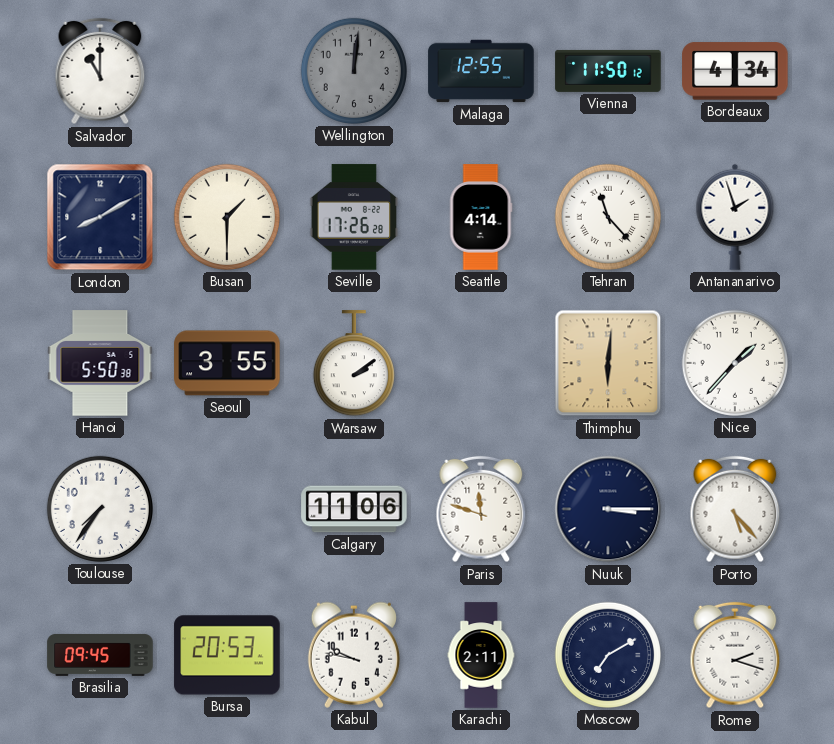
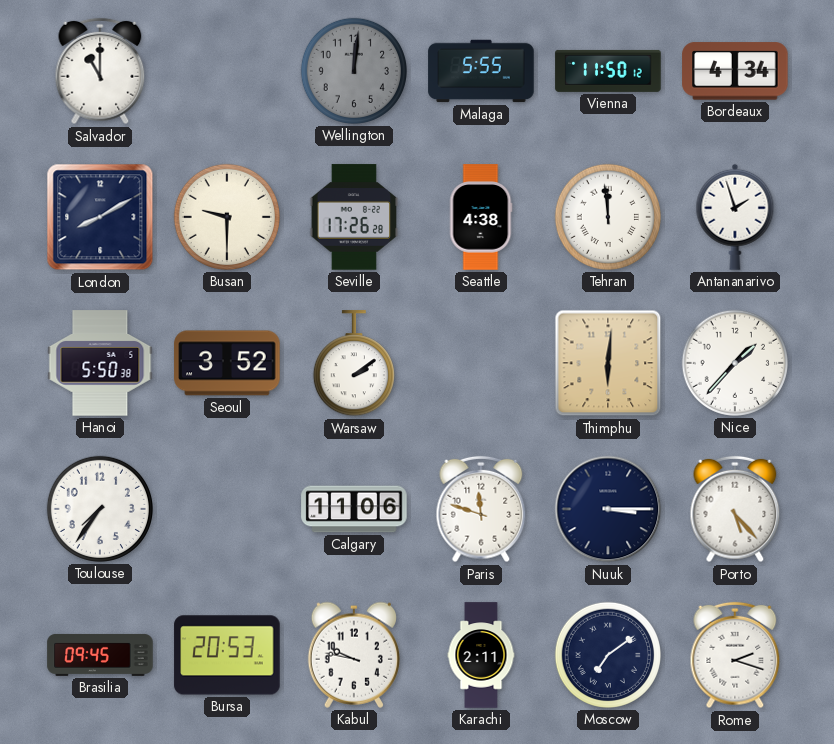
Malaga: 12:55 -> 5:55
Busan: 1:30 -> 9:30
Seattle: 4:14 -> 4:38
Tehran: 11:23 -> 11:59
Seoul: 3:55 -> 3:52
Moscow: 7:10 -> 7:09
